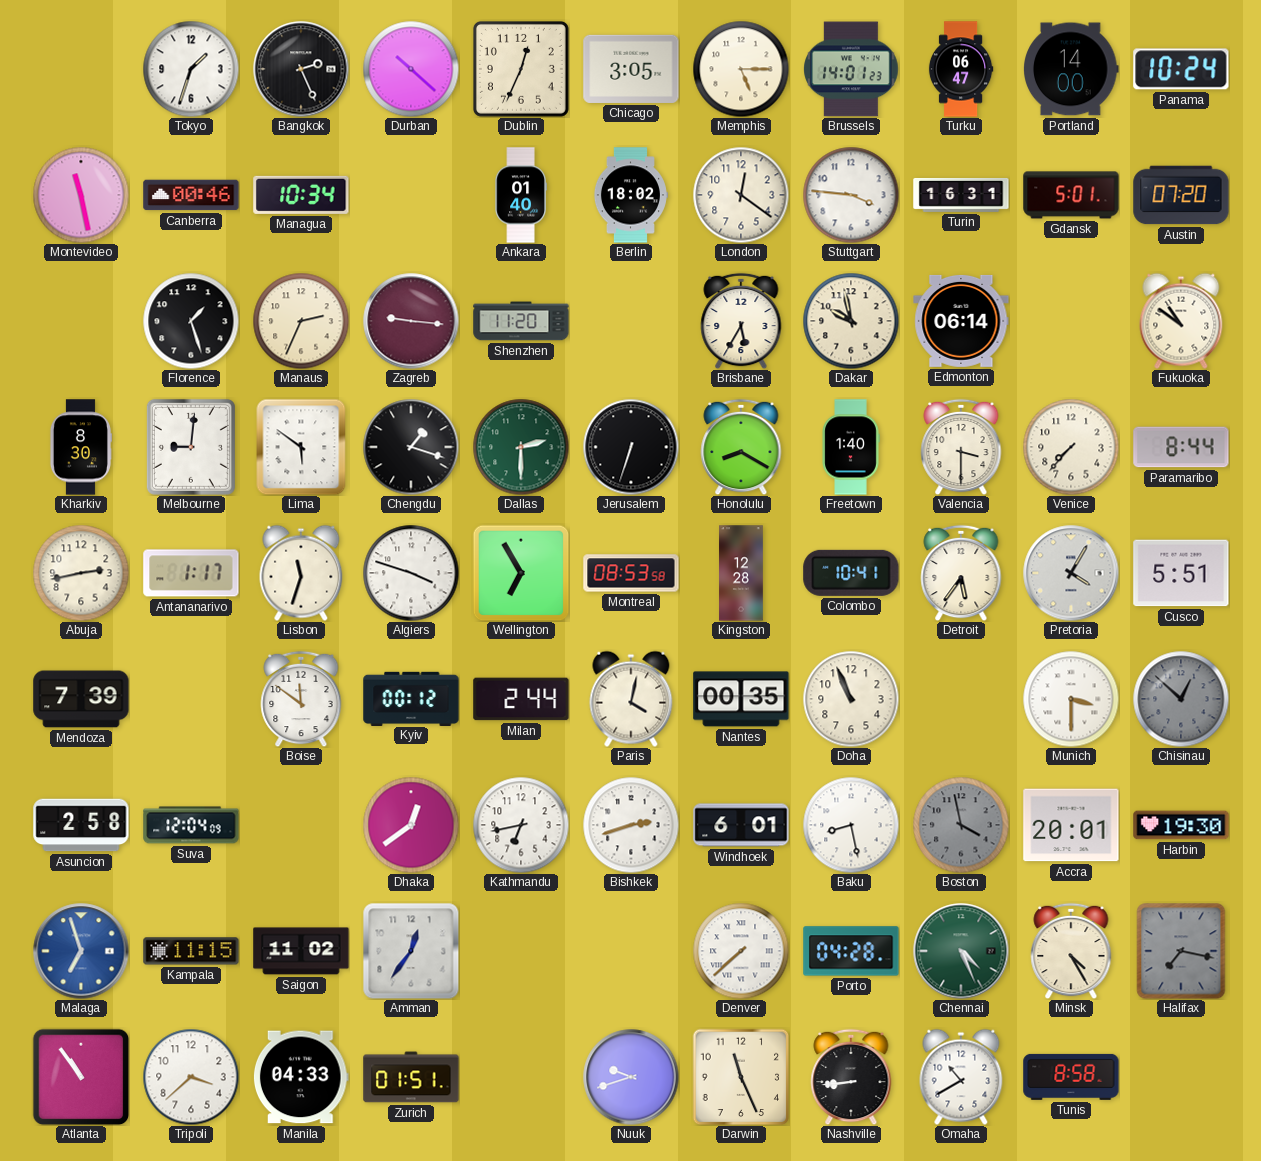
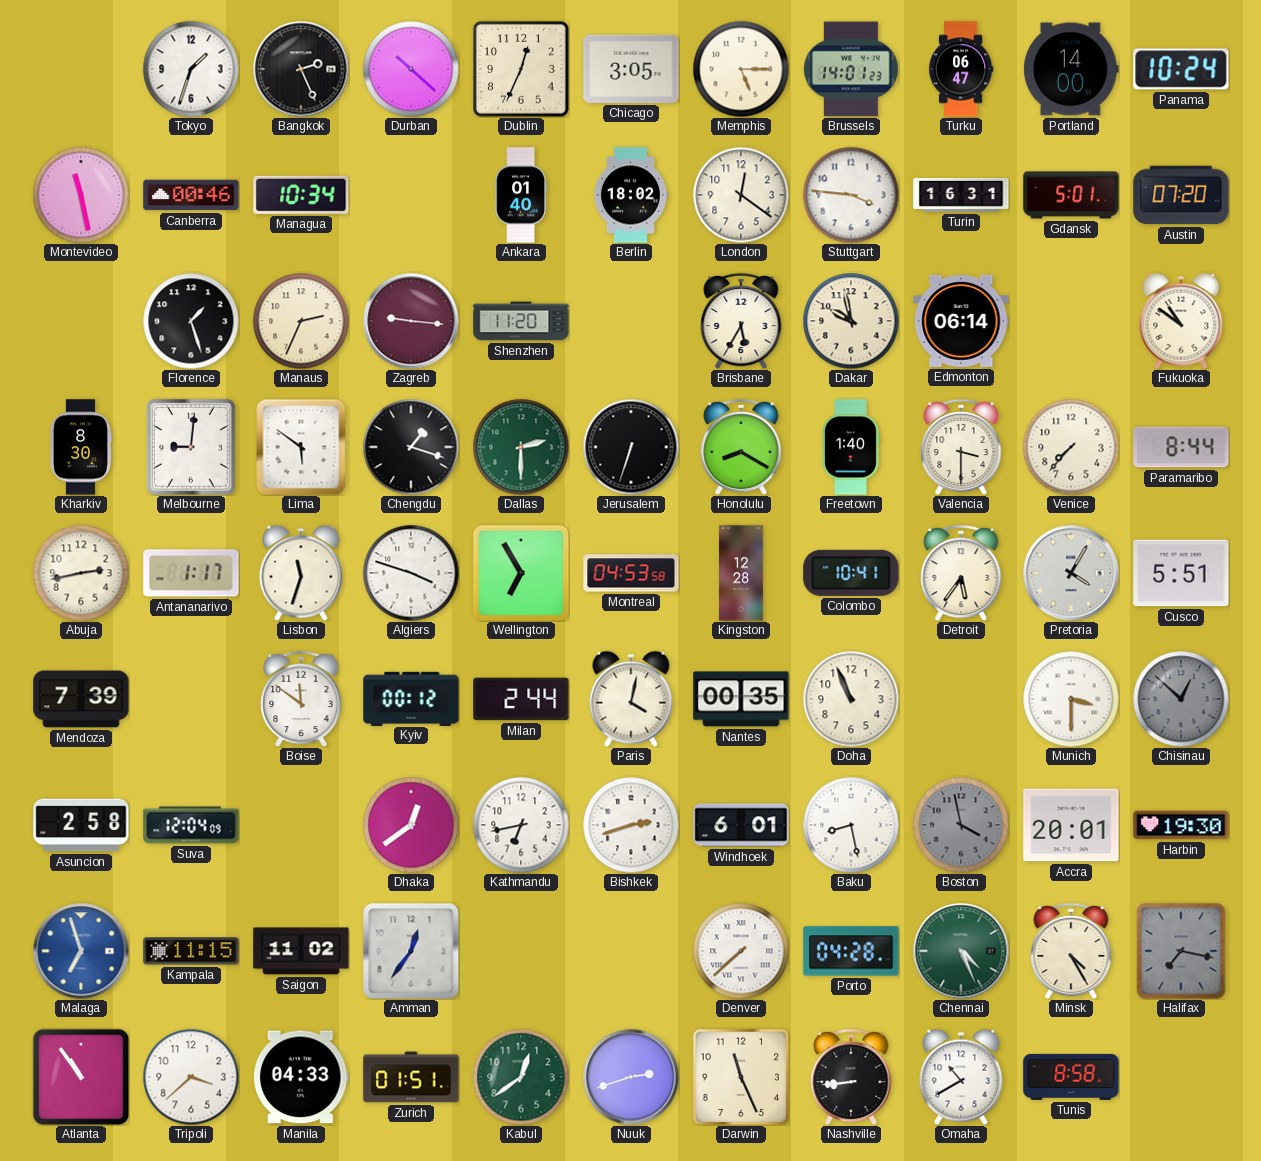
Montreal: 08:53 -> 04:53
Kabul: none -> 12:39
Nuuk: 9:42 -> 2:42
